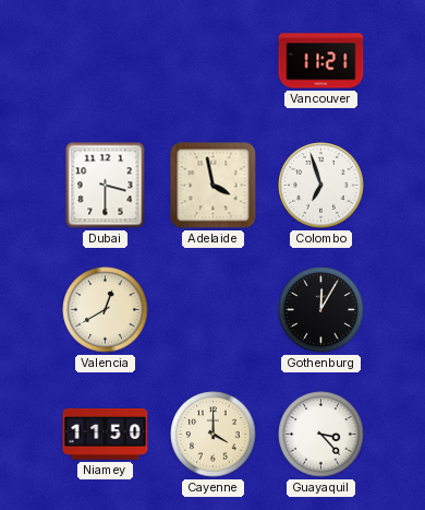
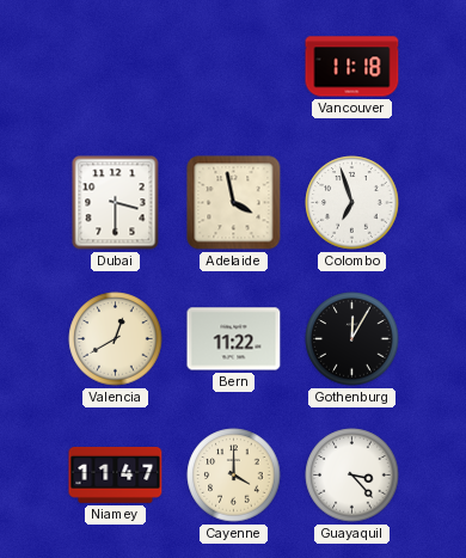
Vancouver: 11:21 -> 11:18
Bern: none -> 11:22
Niamey: 11:50 -> 11:47
